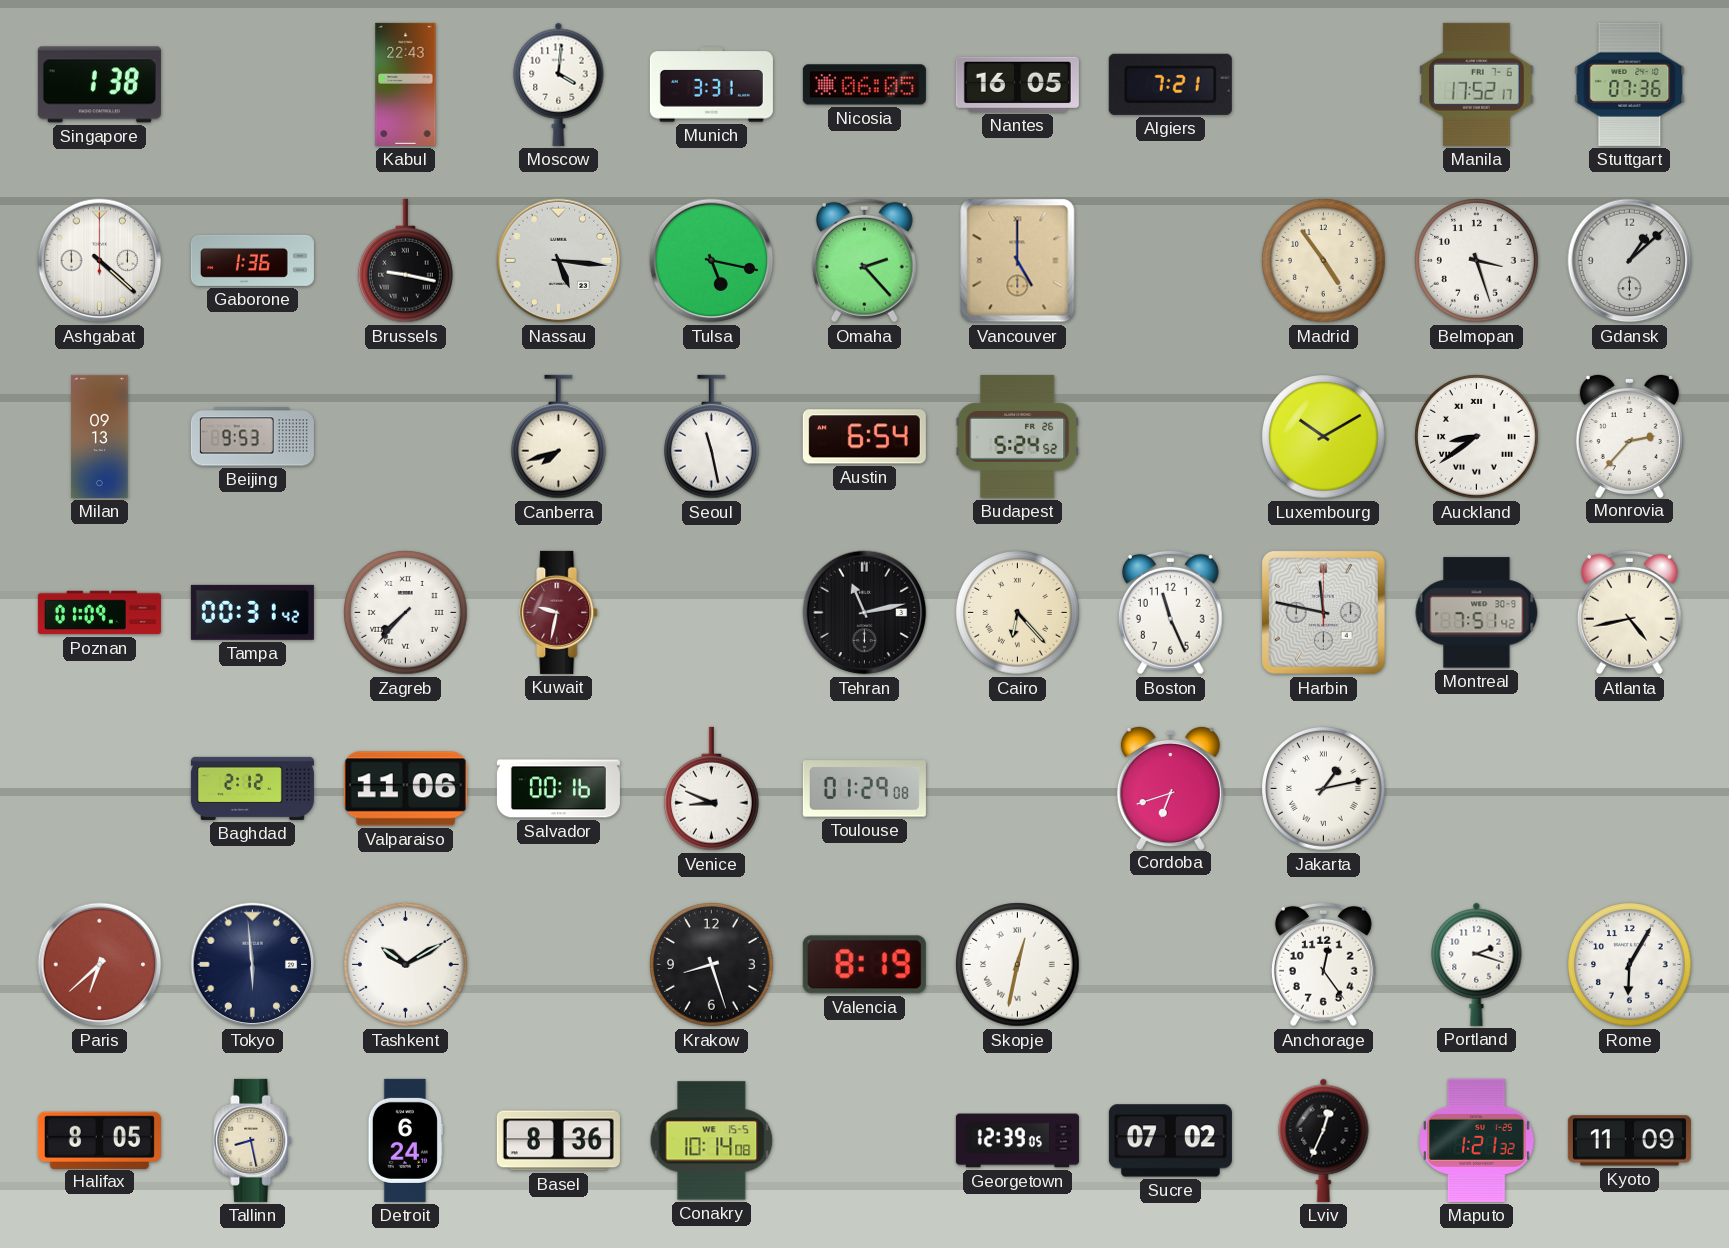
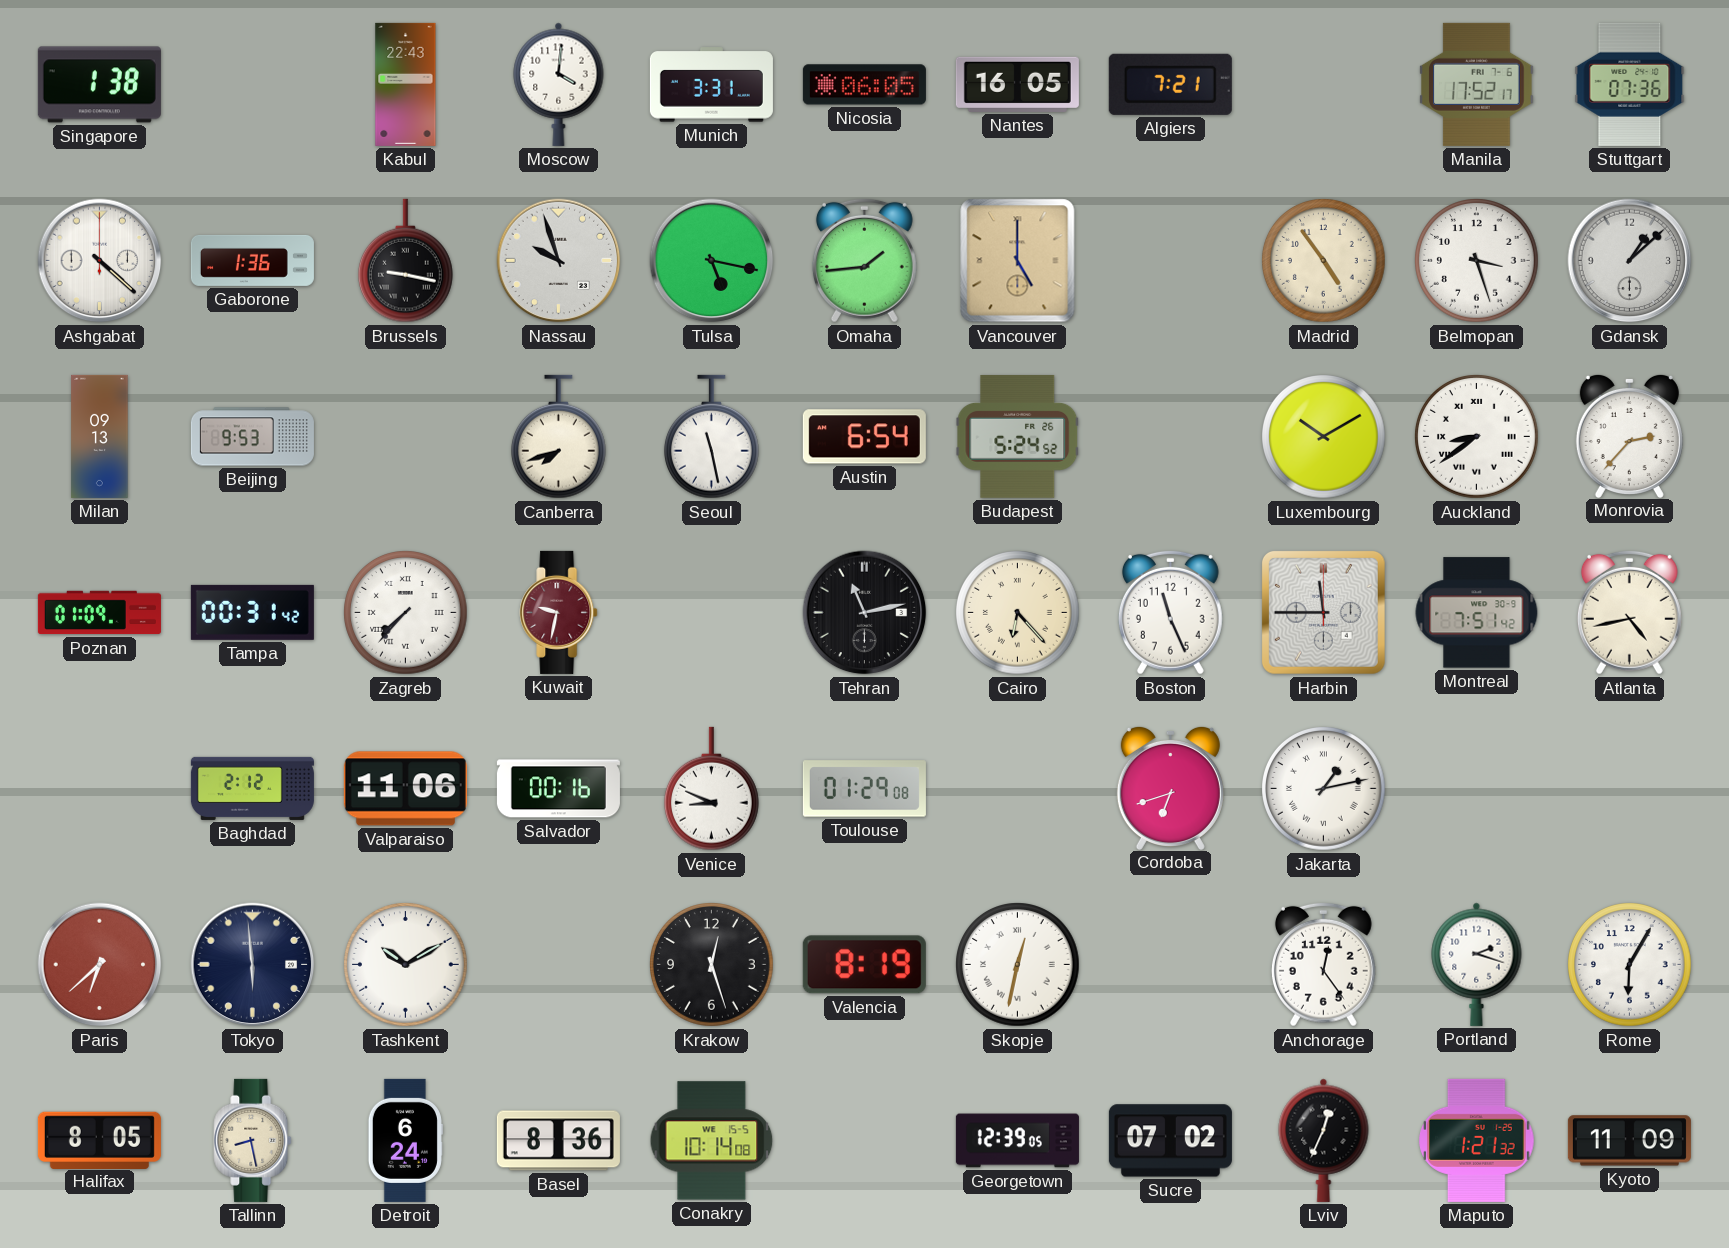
Nassau: 5:16 -> 9:57
Omaha: 2:23 -> 1:44
Harbin: 11:47 -> 11:45
Krakow: 8:27 -> 12:27
